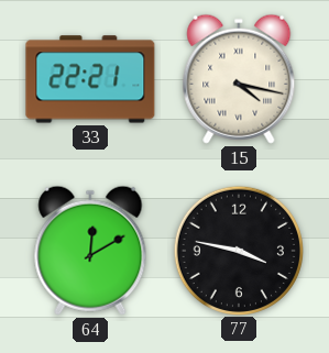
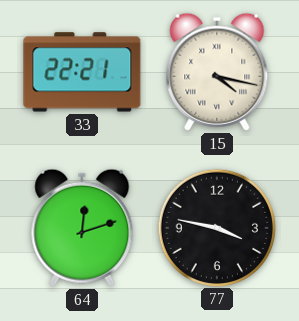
64: 12:10 -> 12:12
